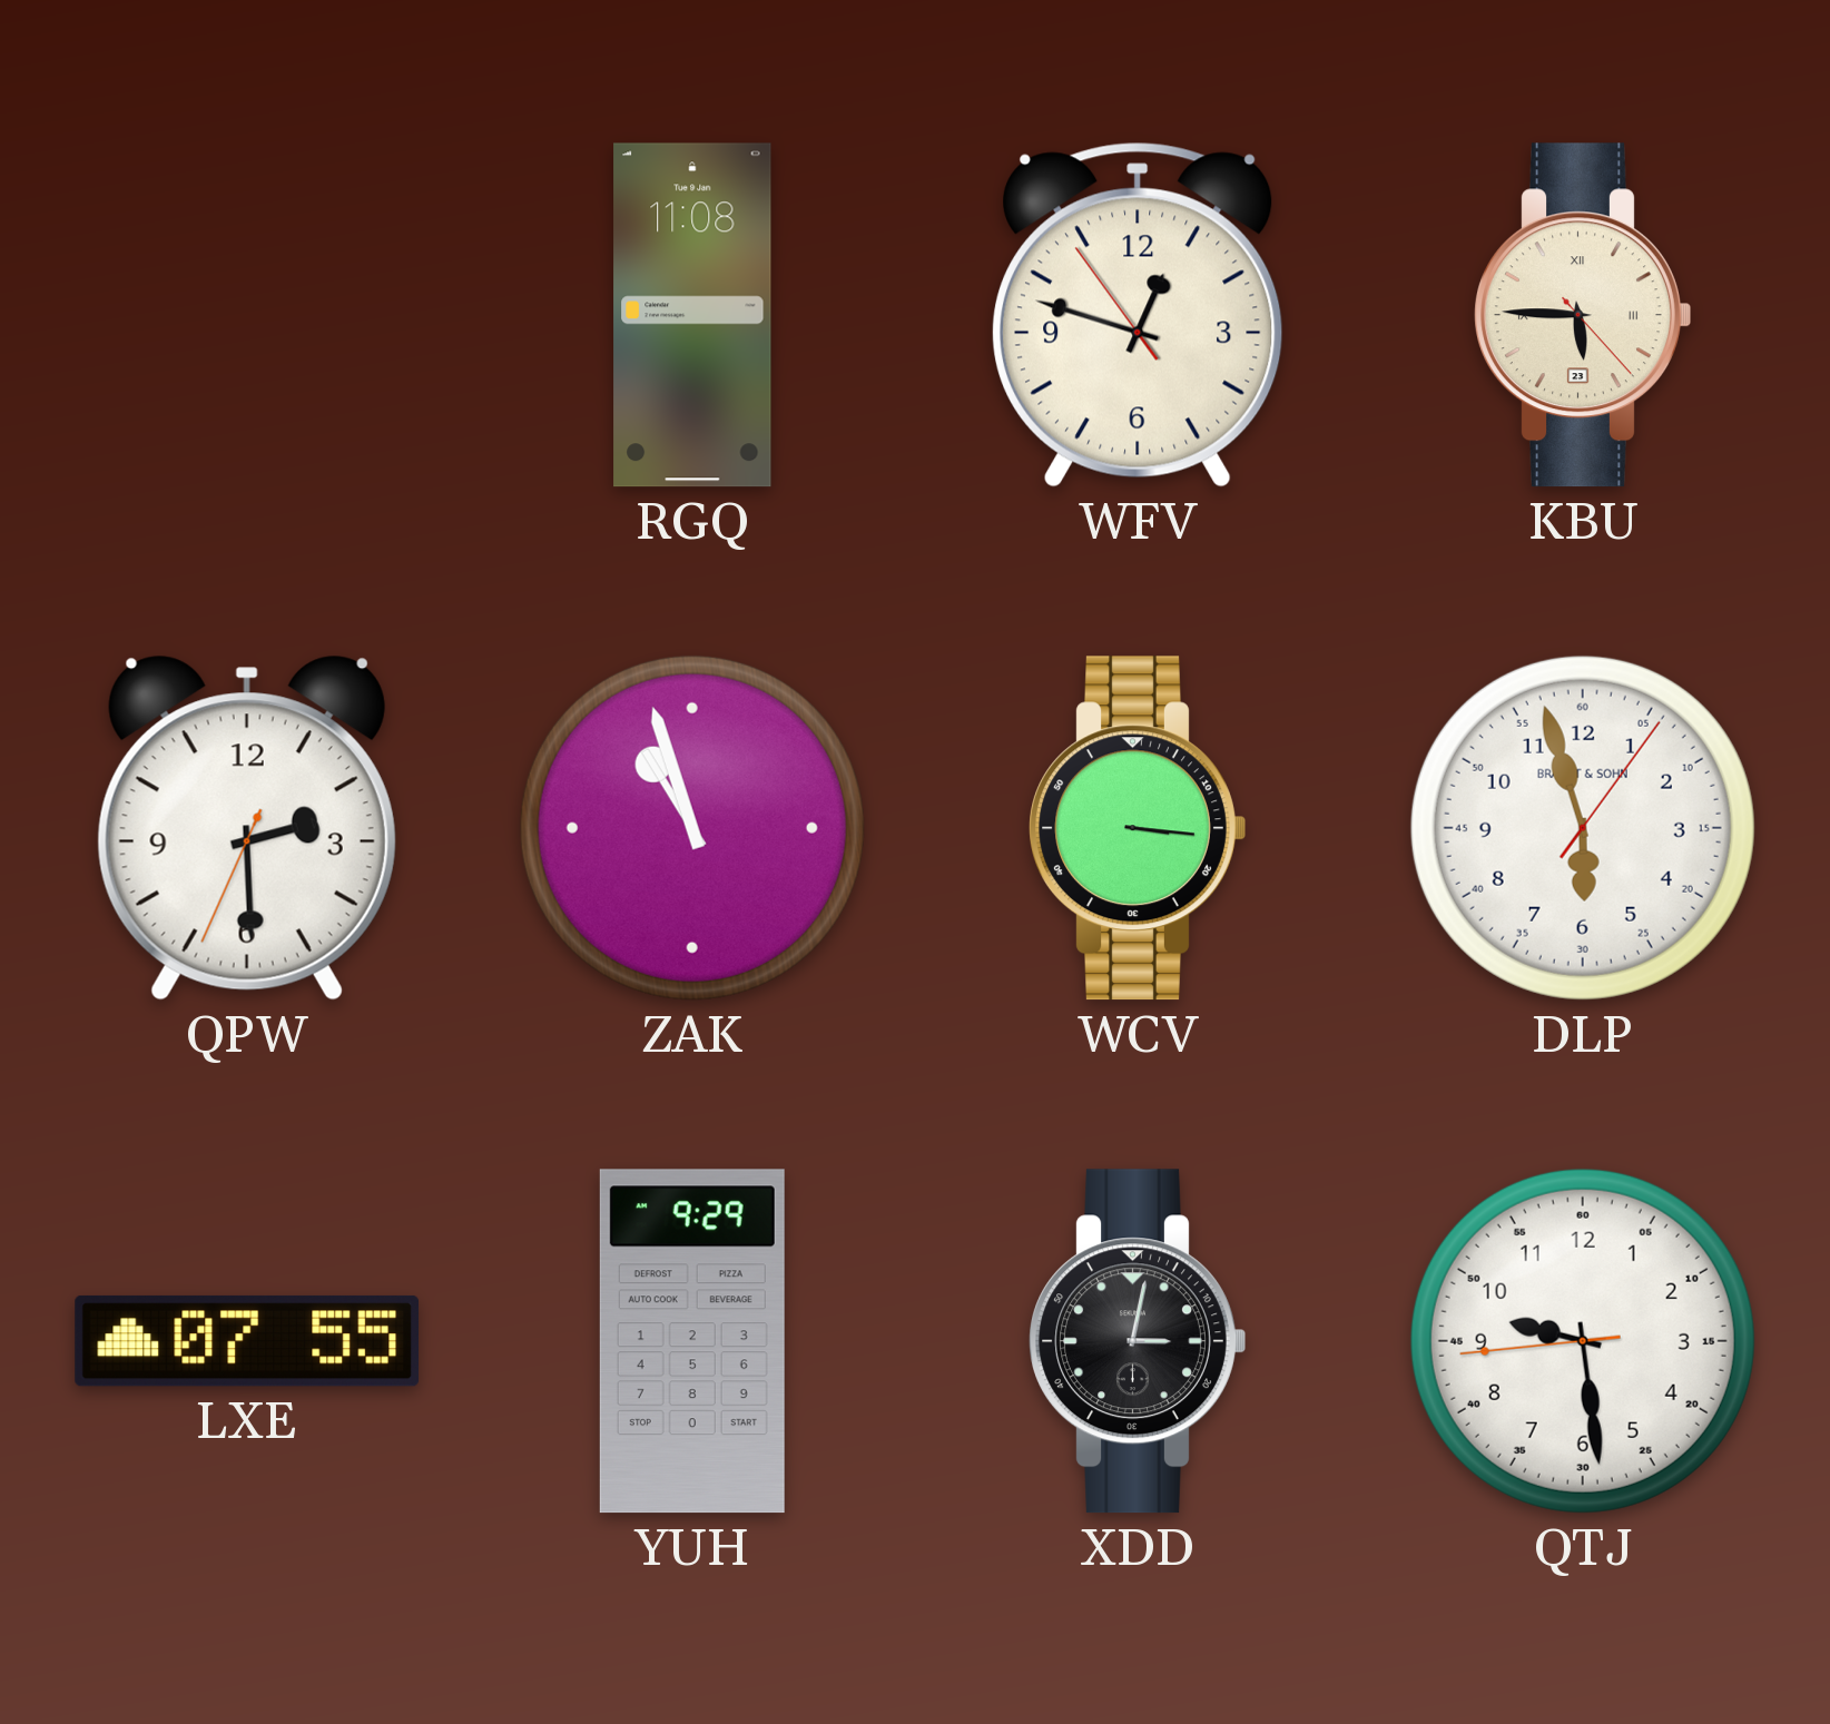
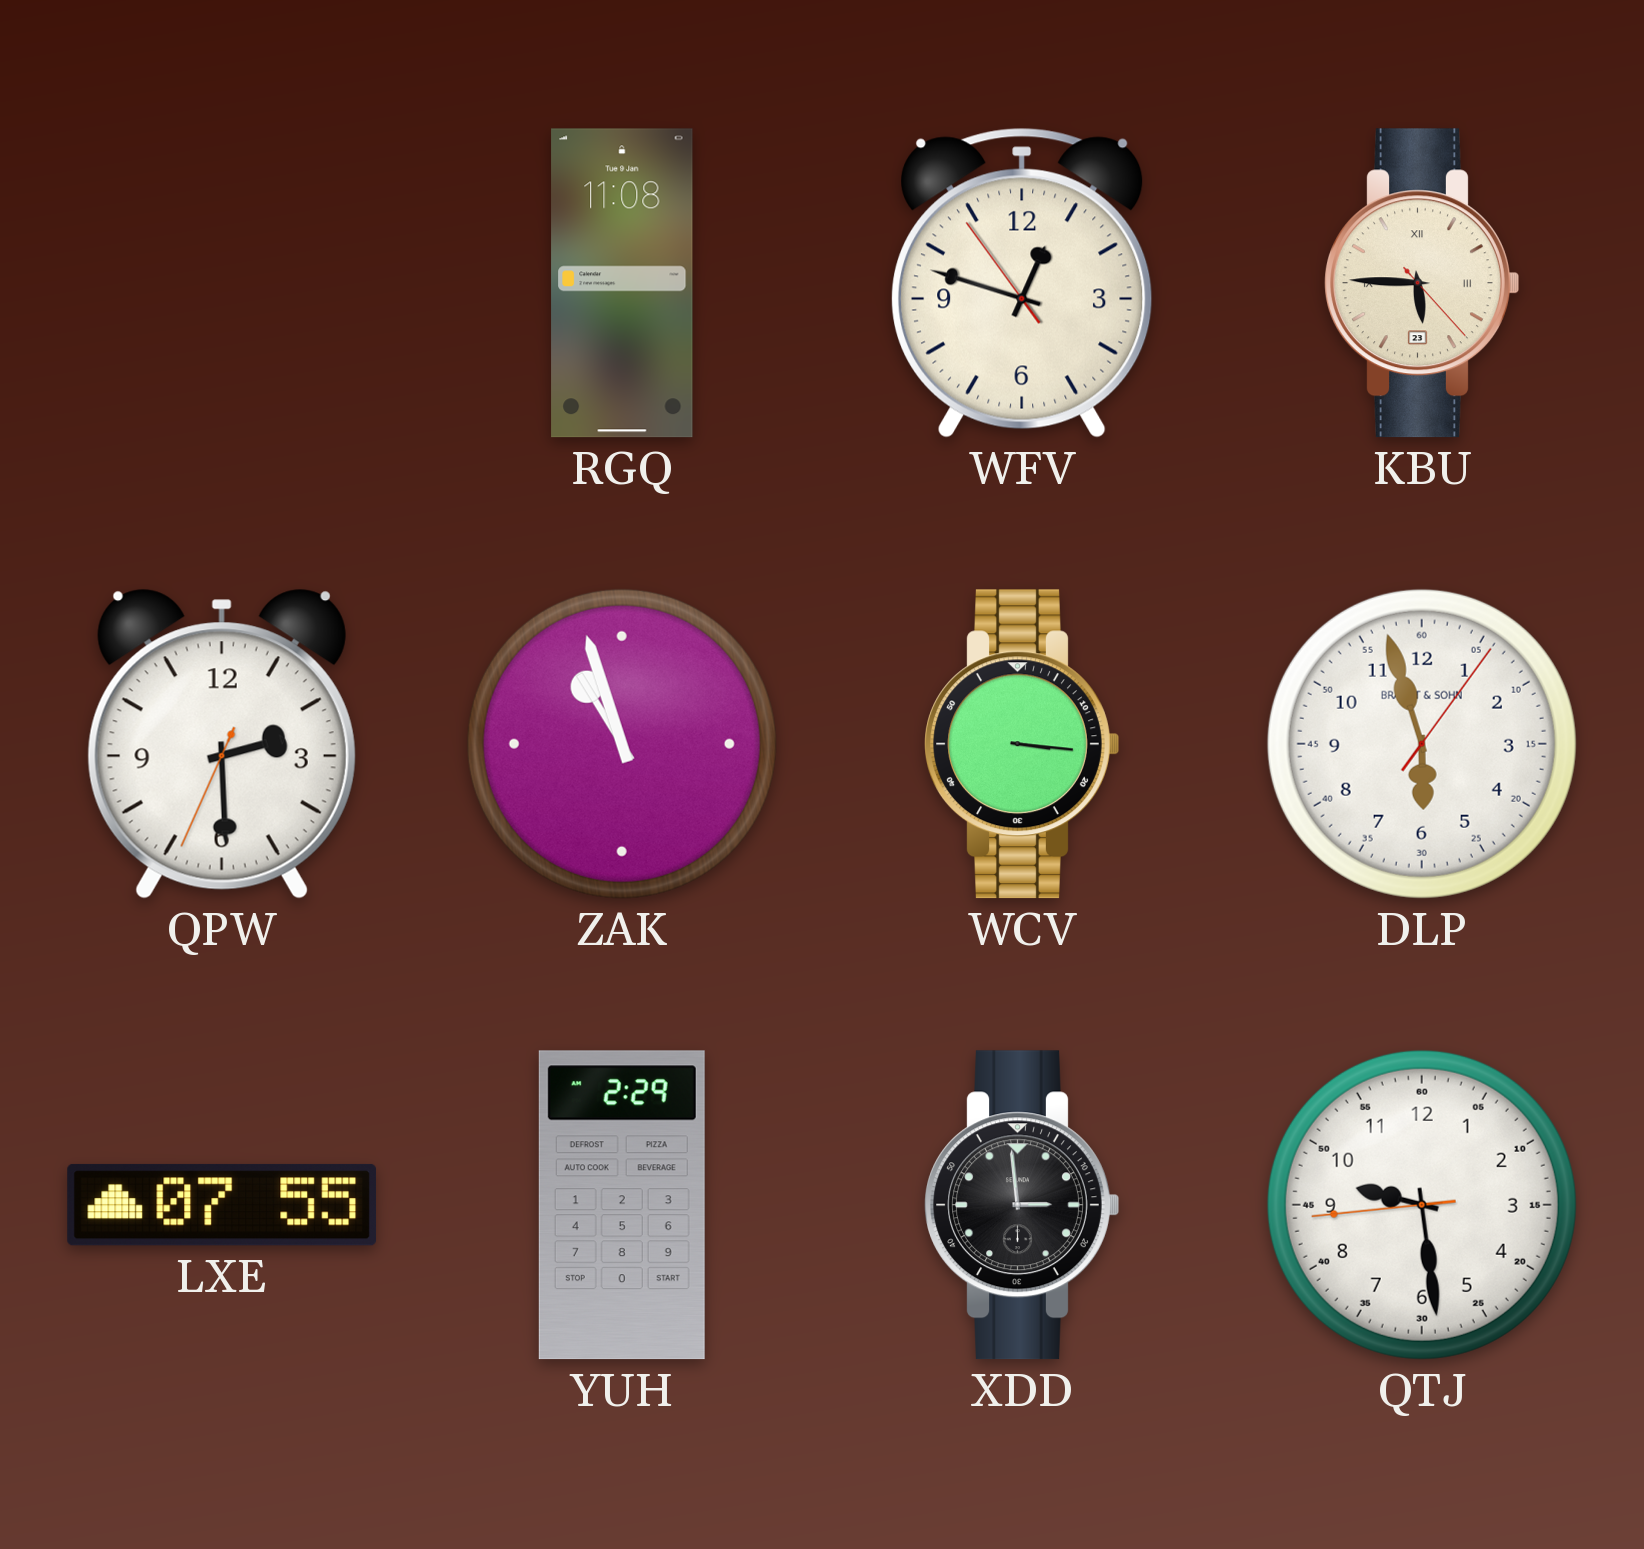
YUH: 9:29 -> 2:29
XDD: 3:02 -> 2:59
